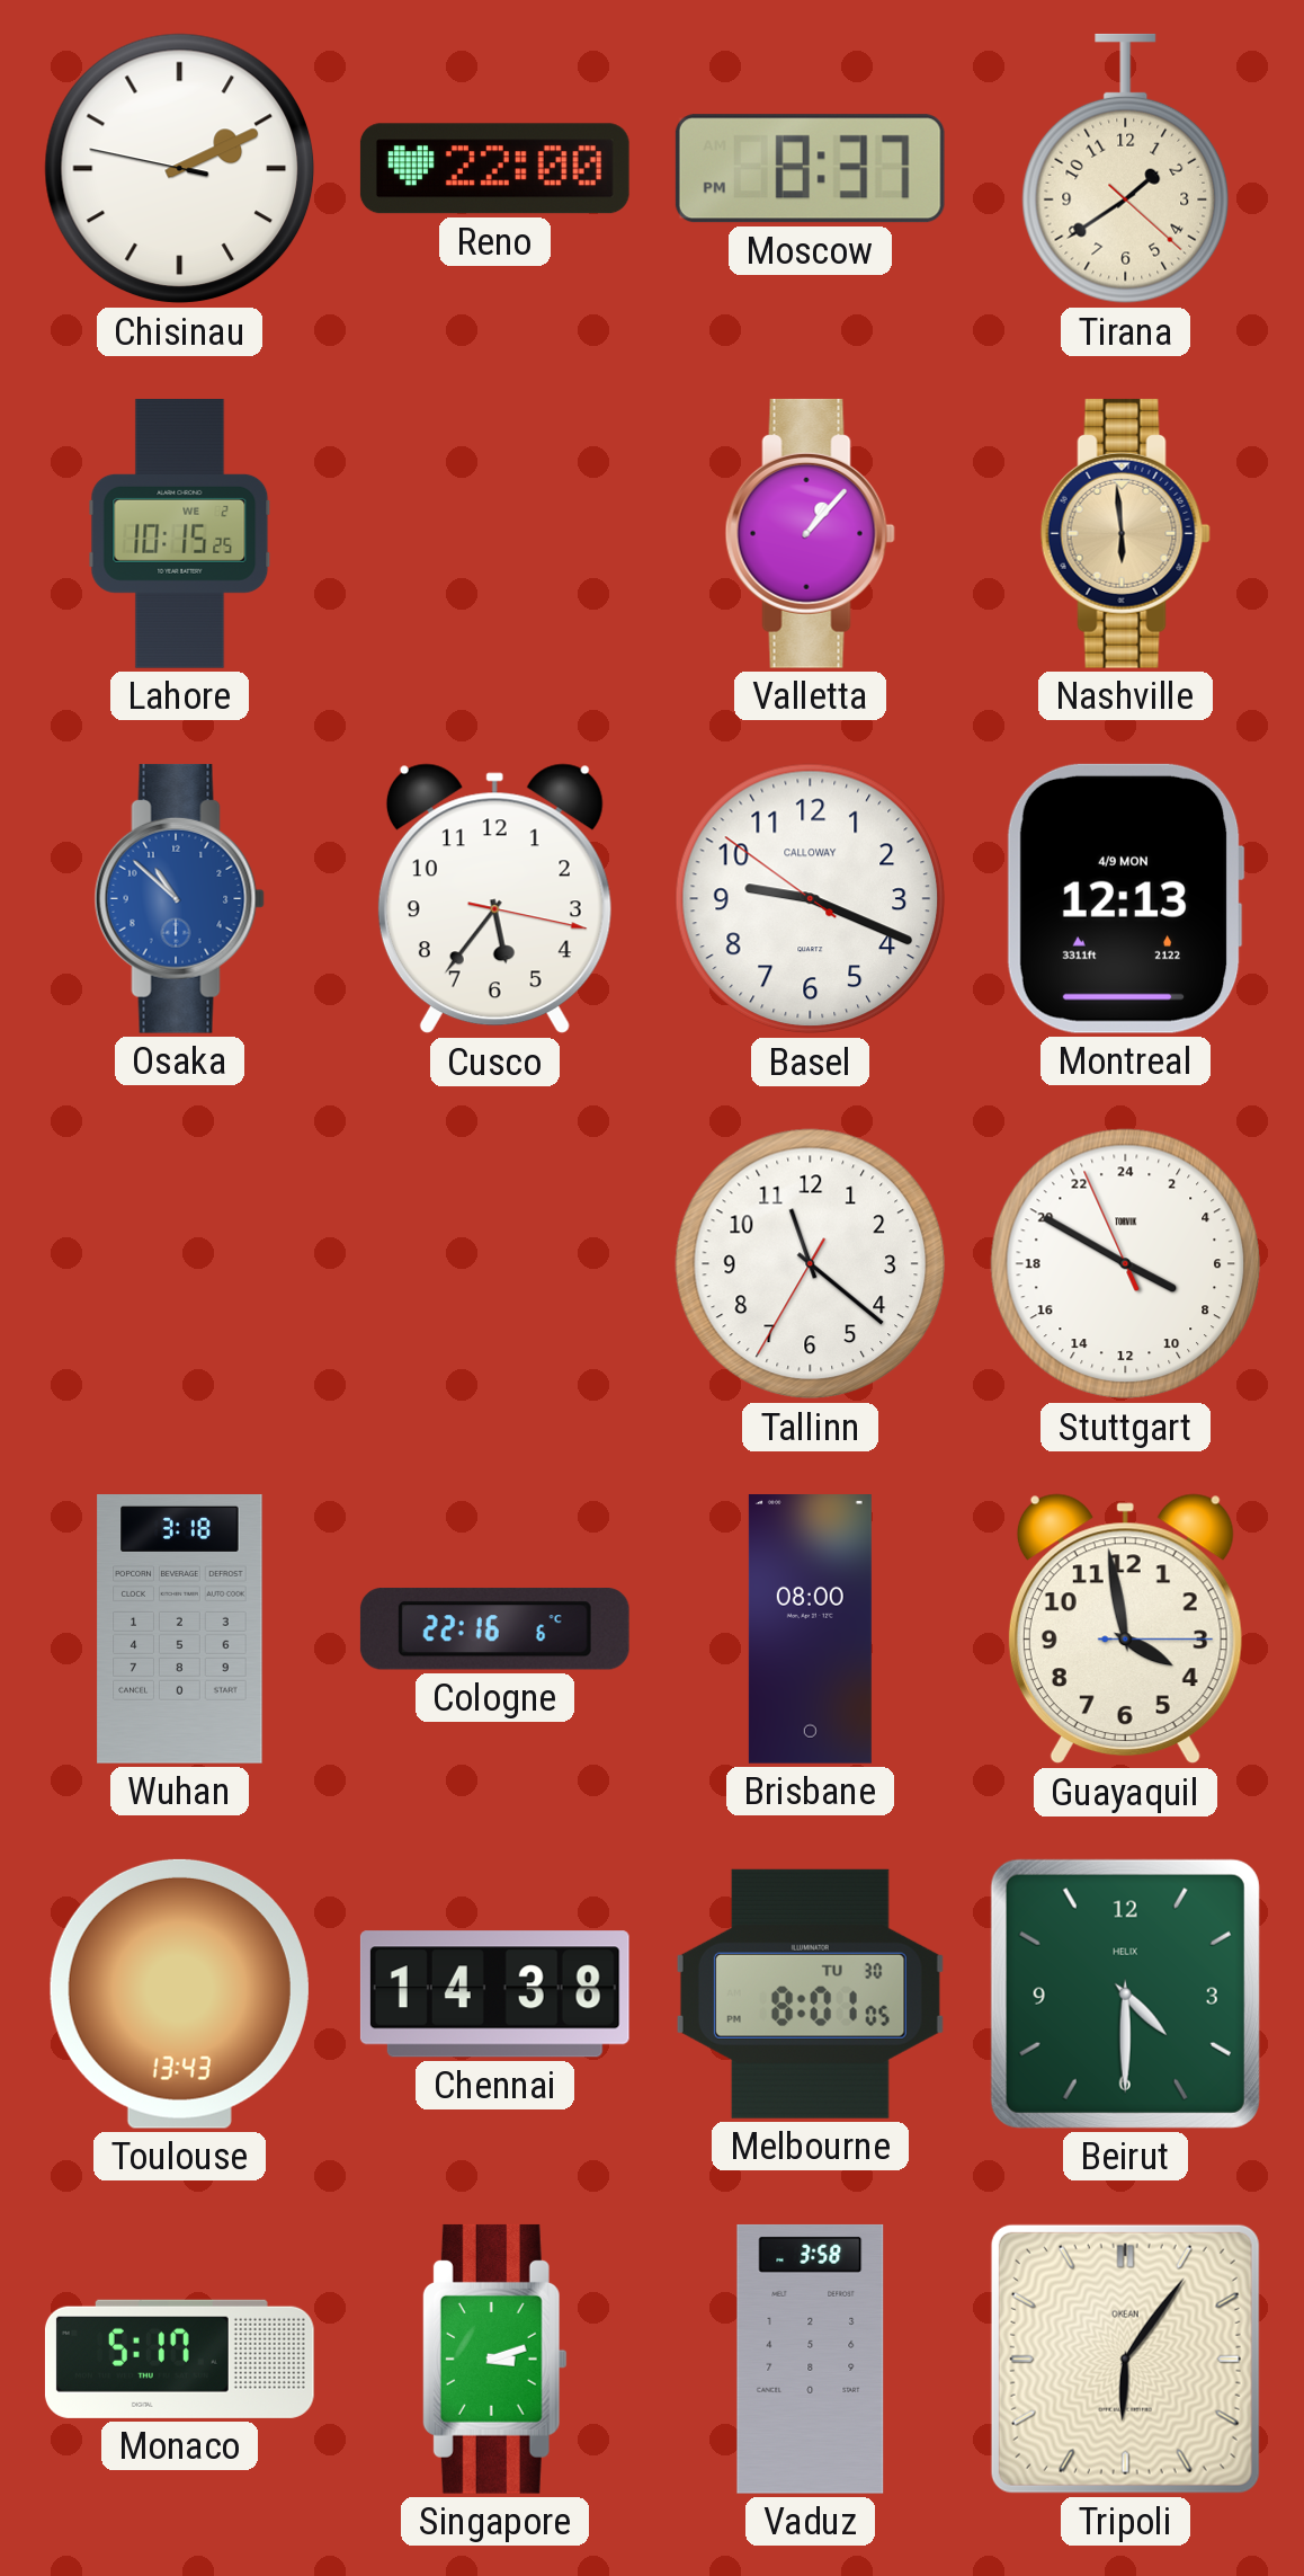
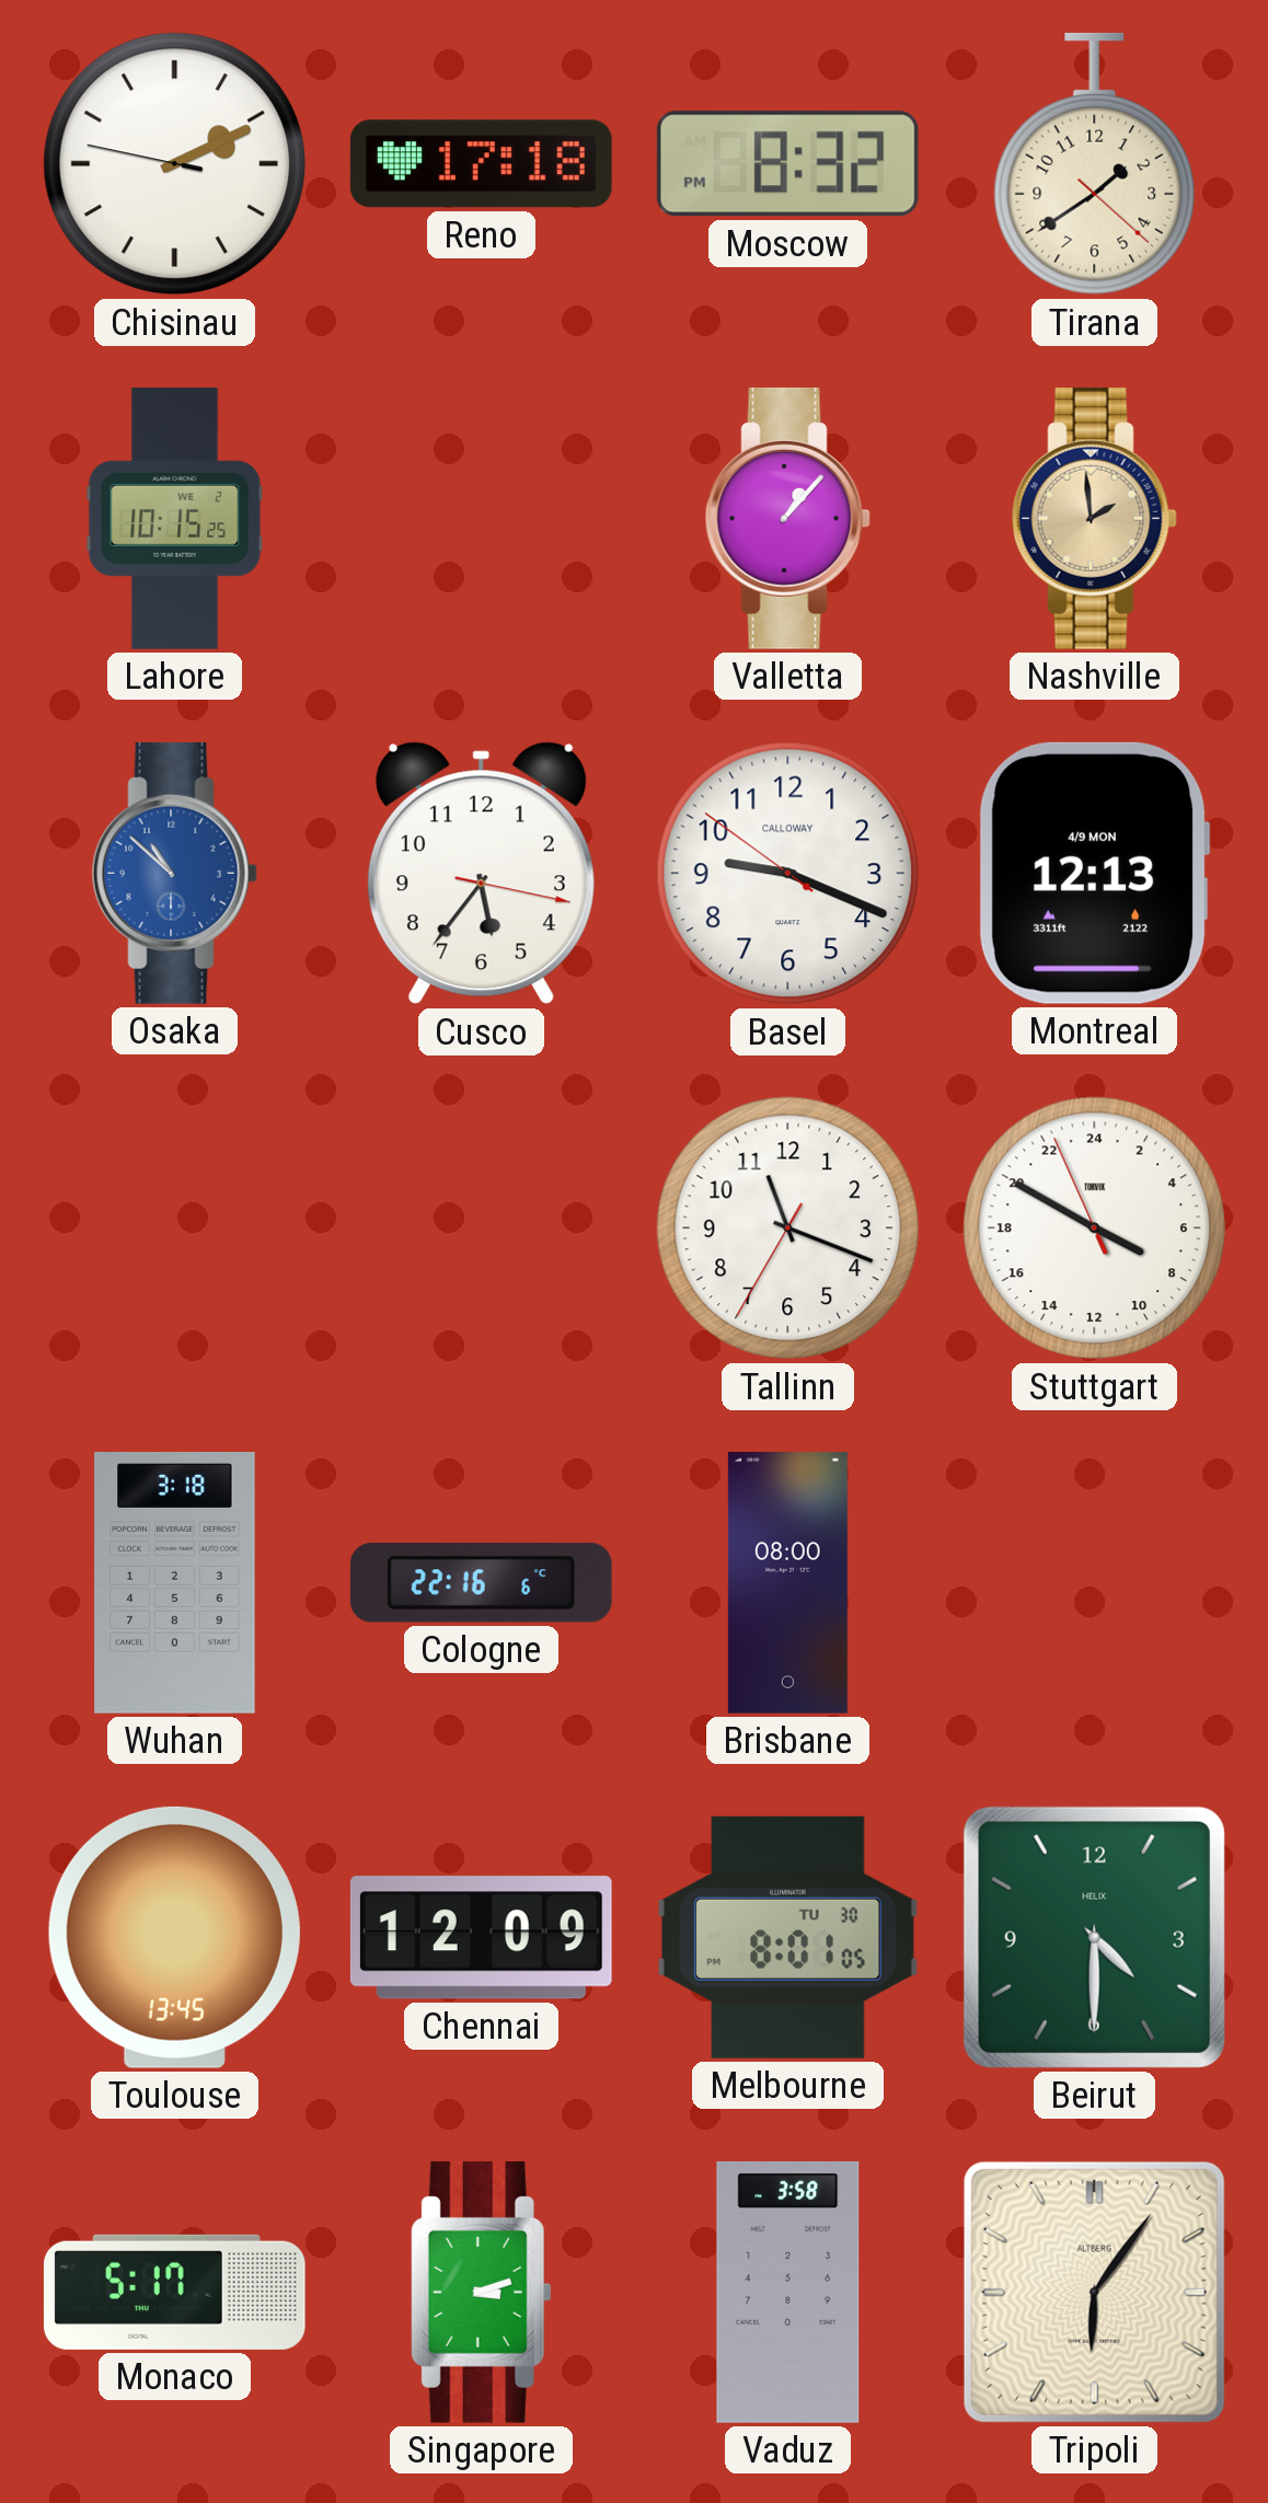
Reno: 22:00 -> 17:18
Moscow: 8:37 -> 8:32
Nashville: 5:59 -> 1:59
Tallinn: 11:21 -> 11:18
Guayaquil: 3:58 -> none
Toulouse: 13:43 -> 13:45
Chennai: 14:38 -> 12:09
Tripoli brand: OKEAN -> ALTBERG
